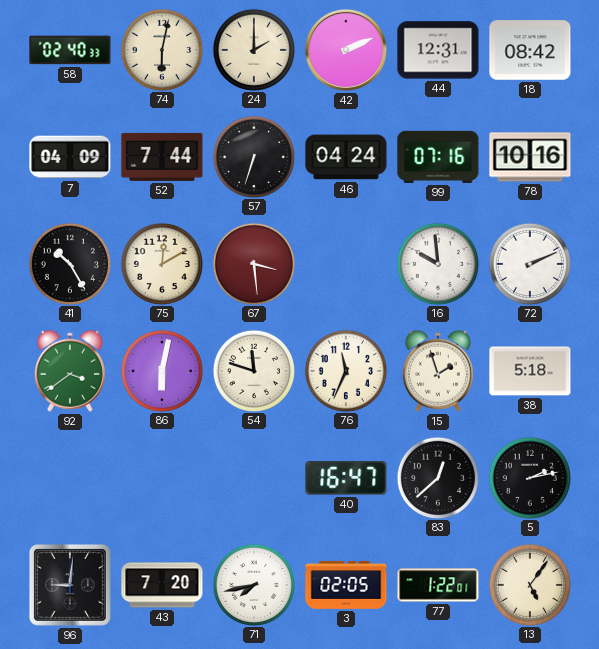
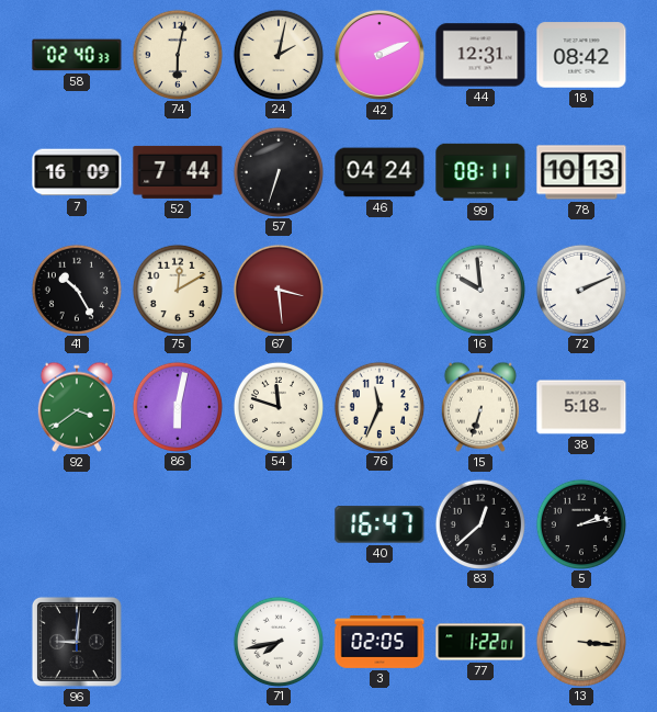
24: 2:00 -> 2:02
7: 04:09 -> 16:09
99: 07:16 -> 08:11
78: 10:16 -> 10:13
15: 1:57 -> 6:33
43: 7:20 -> none
13: 5:06 -> 3:16
